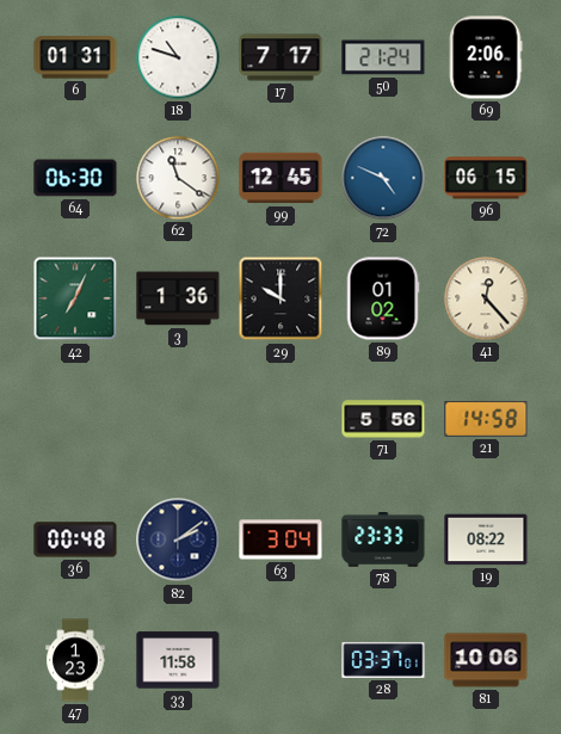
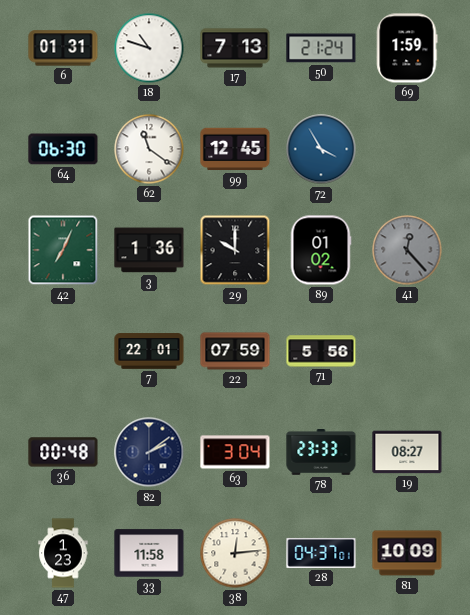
17: 7:17 -> 7:13
69: 2:06 -> 1:59
72: 4:49 -> 3:55
96: 06:15 -> none
41 dial: cream -> grey
7: none -> 22:01
22: none -> 07:59
21: 14:58 -> none
19: 08:22 -> 08:27
38: none -> 12:14
28: 03:37 -> 04:37
81: 10:06 -> 10:09
